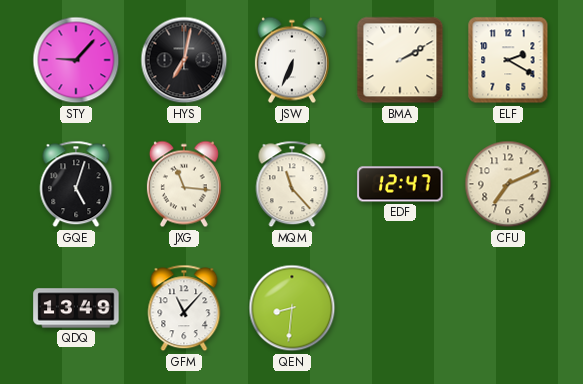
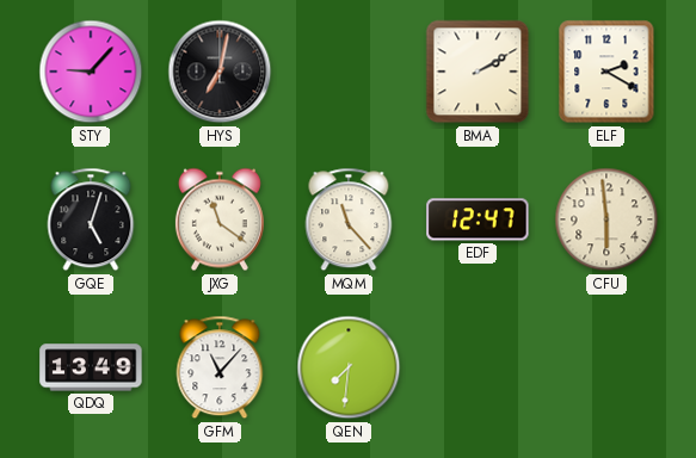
JSW: 6:34 -> none
JXG: 11:16 -> 11:21
CFU: 7:11 -> 5:59
QEN: 8:31 -> 7:31
